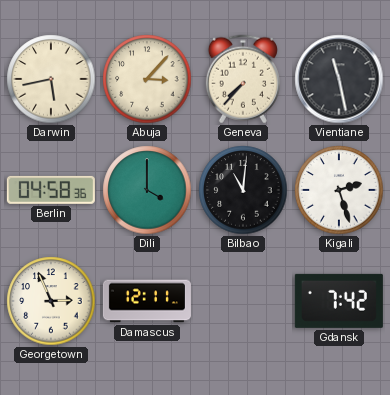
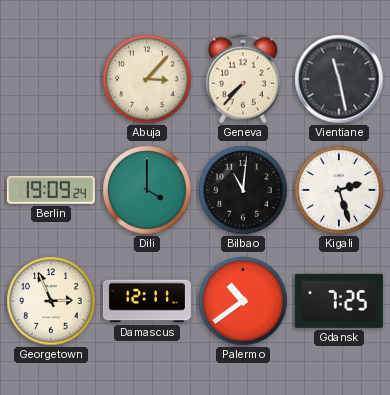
Darwin: 5:43 -> none
Berlin: 04:58 -> 19:09
Palermo: none -> 10:39
Gdansk: 7:42 -> 7:25
